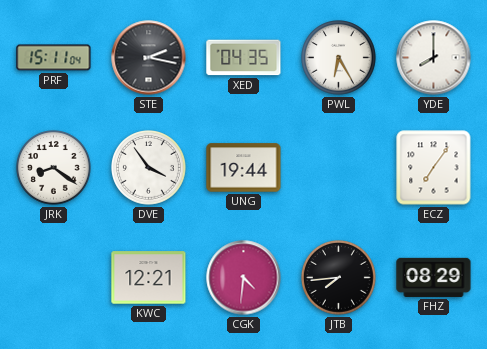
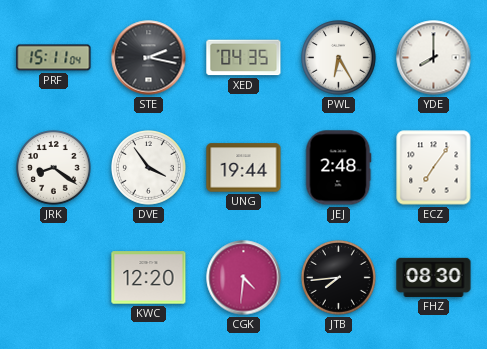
JEJ: none -> 2:48
KWC: 12:21 -> 12:20
FHZ: 08:29 -> 08:30
